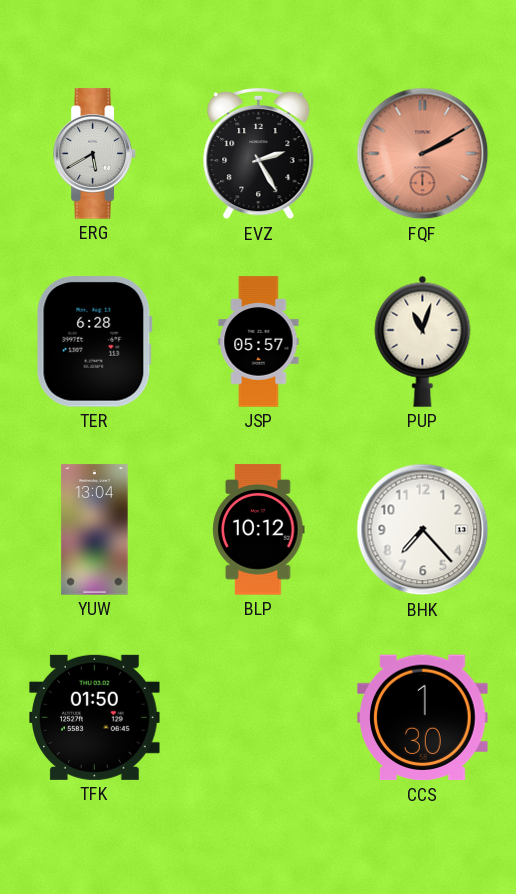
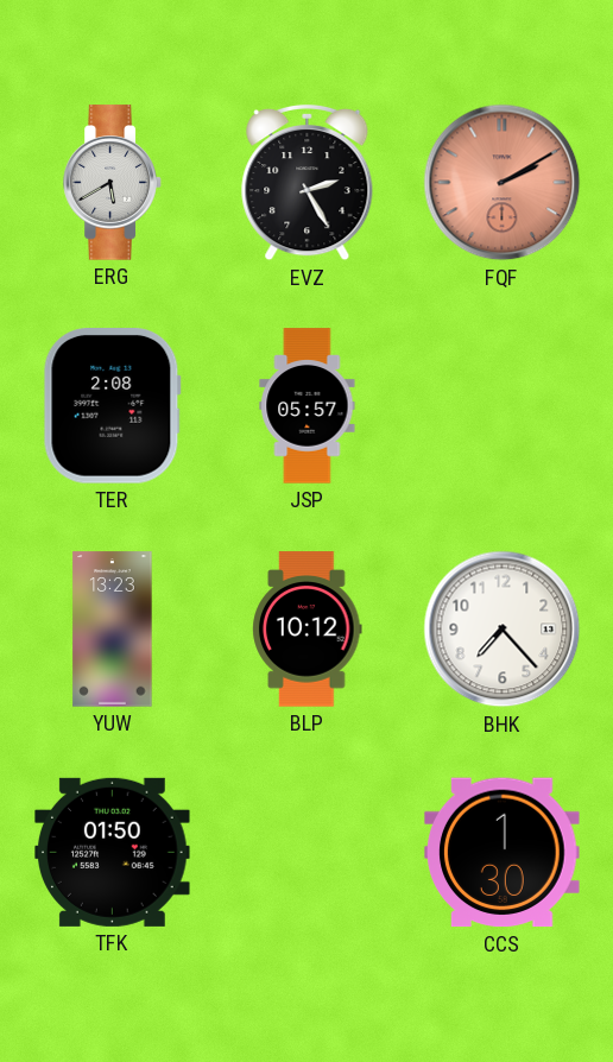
TER: 6:28 -> 2:08
PUP: 11:03 -> none
YUW: 13:04 -> 13:23
